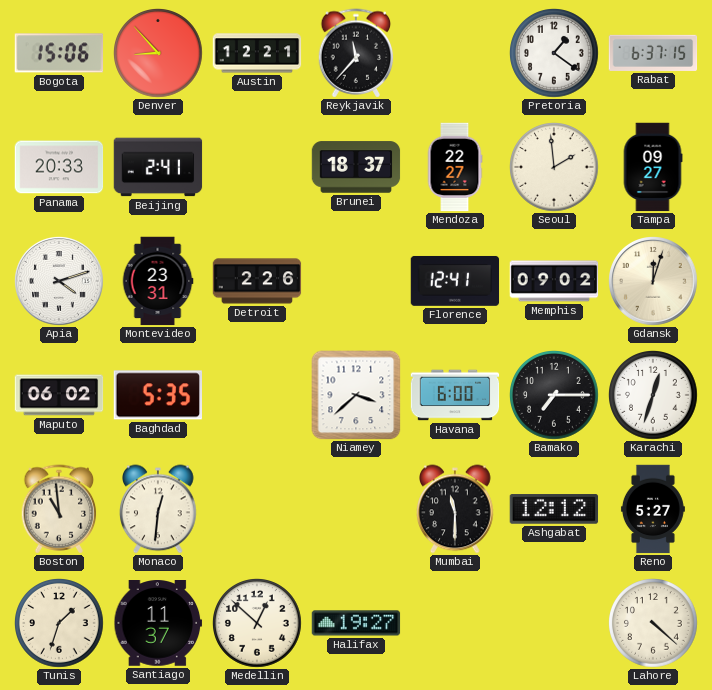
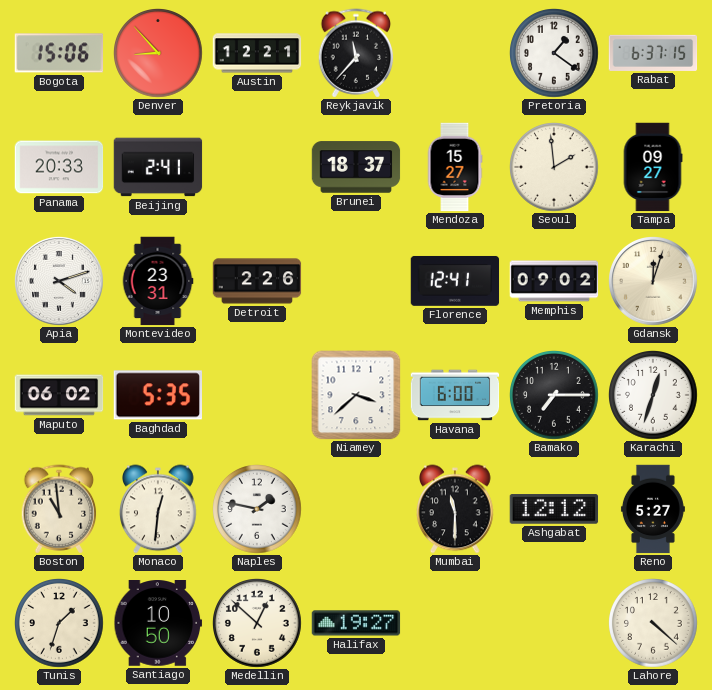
Mendoza: 22:27 -> 15:27
Naples: none -> 1:47
Santiago: 11:37 -> 10:50
